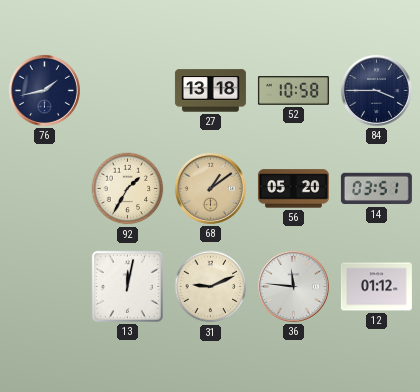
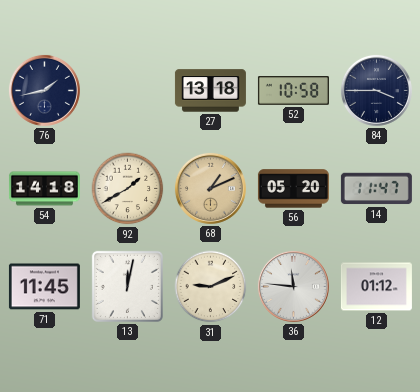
54: none -> 14:18
92: 1:35 -> 1:40
68: 1:09 -> 1:11
14: 03:51 -> 11:47
71: none -> 11:45
